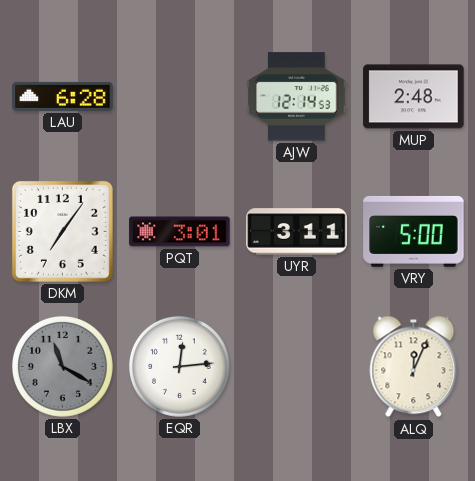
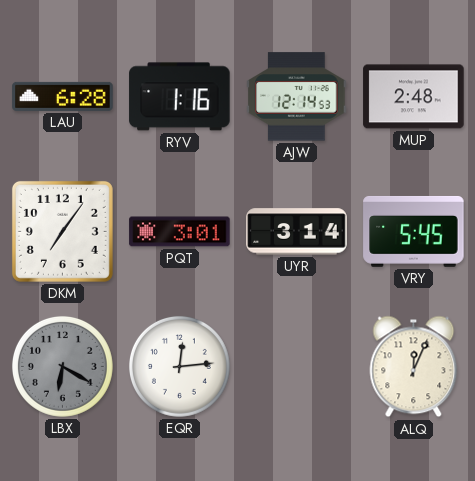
RYV: none -> 1:16
UYR: 3:11 -> 3:14
VRY: 5:00 -> 5:45
LBX: 11:20 -> 6:20
